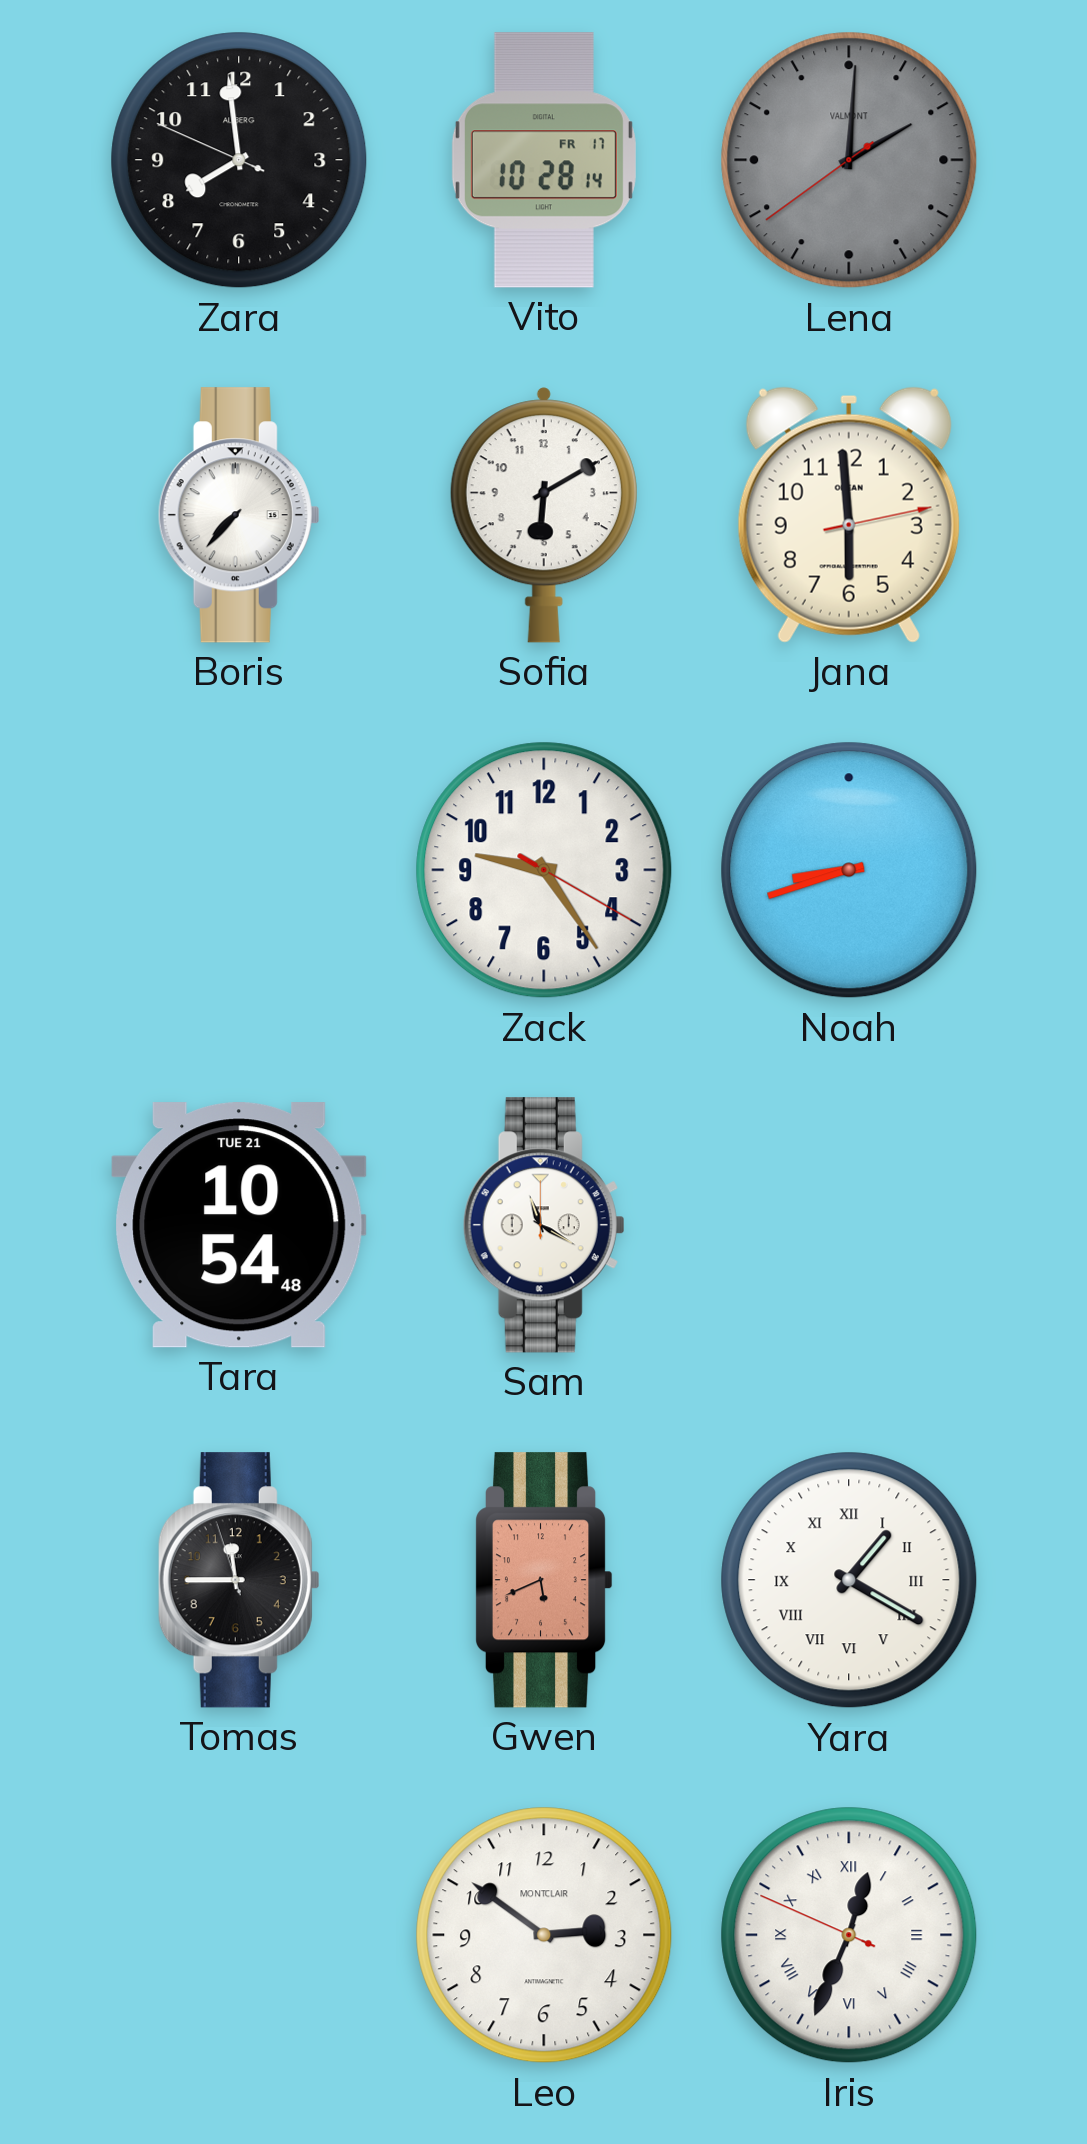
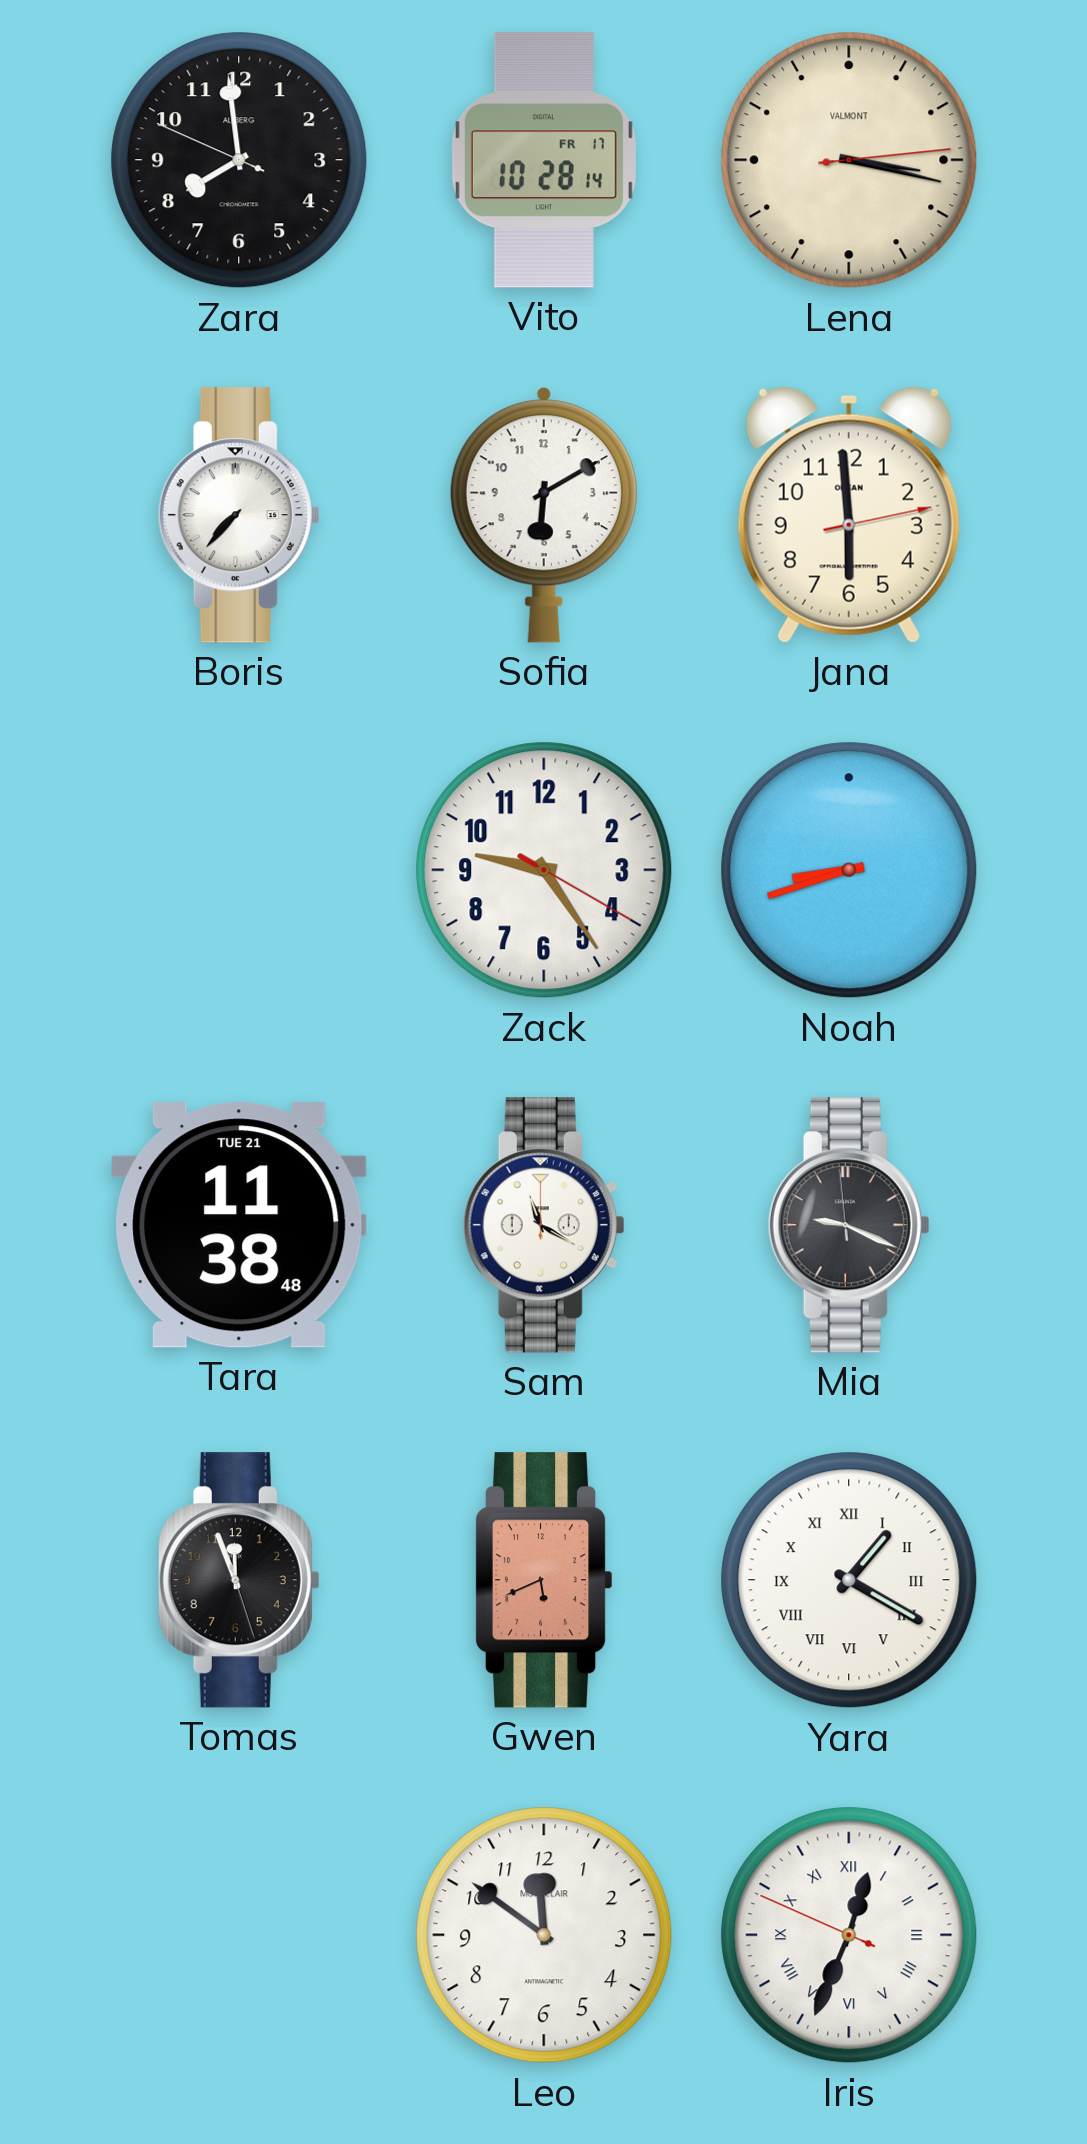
Lena: 2:00 -> 3:17
Lena dial: grey -> cream
Tara: 10:54 -> 11:38
Mia: none -> 9:18
Tomas: 11:44 -> 11:56
Leo: 2:51 -> 11:51
